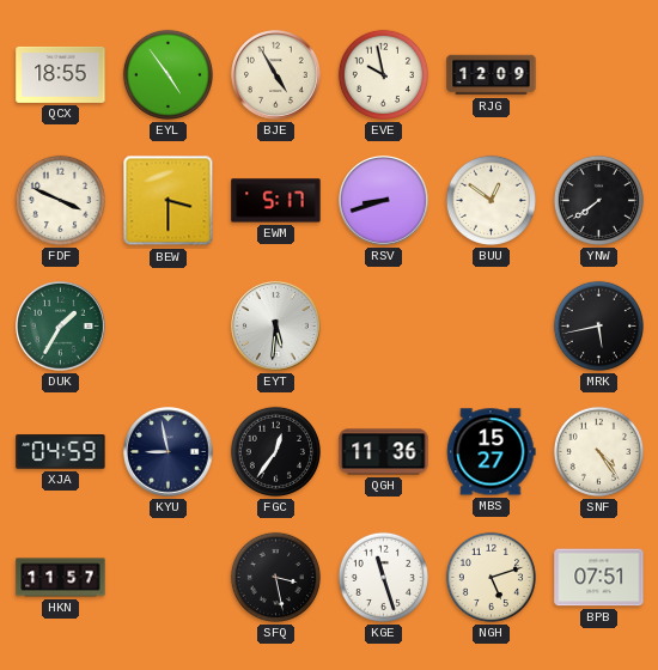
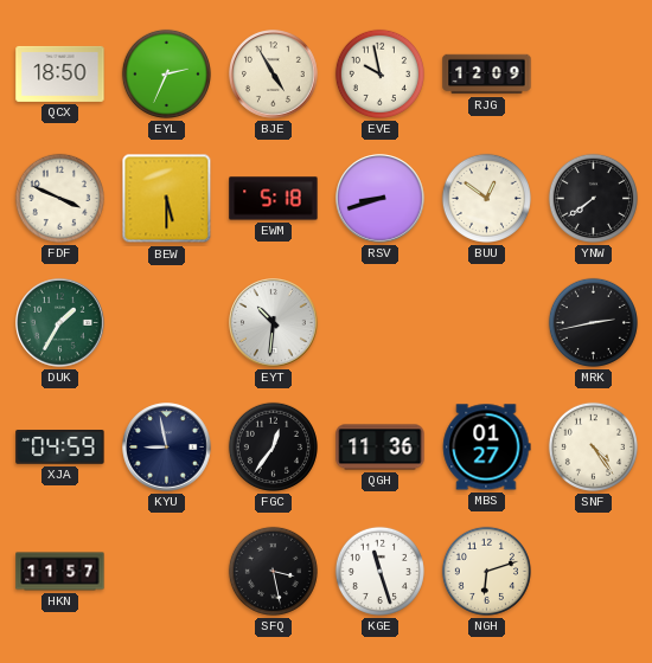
QCX: 18:55 -> 18:50
EYL: 4:54 -> 2:34
BEW: 3:30 -> 5:30
EWM: 5:17 -> 5:18
EYT: 5:31 -> 10:31
MRK: 5:43 -> 2:43
MBS: 15:27 -> 01:27
NGH: 5:12 -> 6:12
BPB: 07:51 -> none
